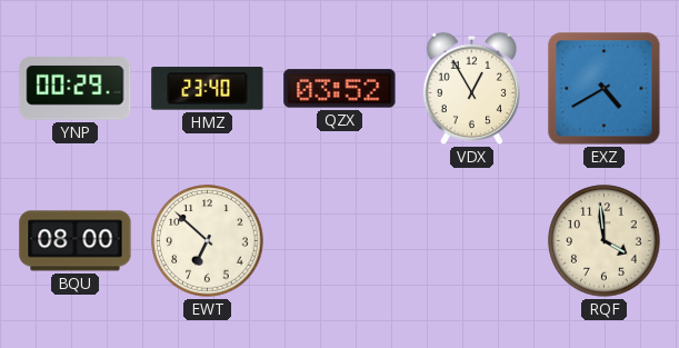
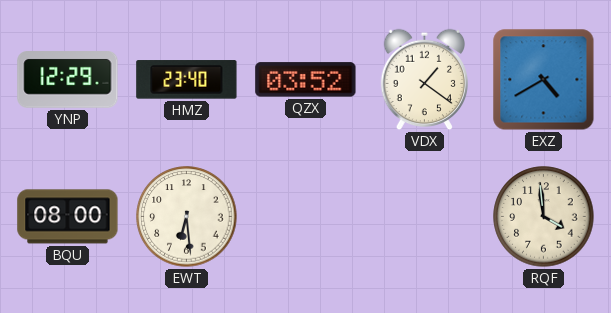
YNP: 00:29 -> 12:29
VDX: 12:55 -> 1:21
EWT: 6:52 -> 6:29
